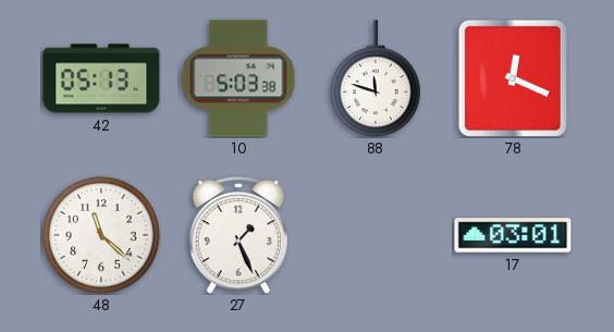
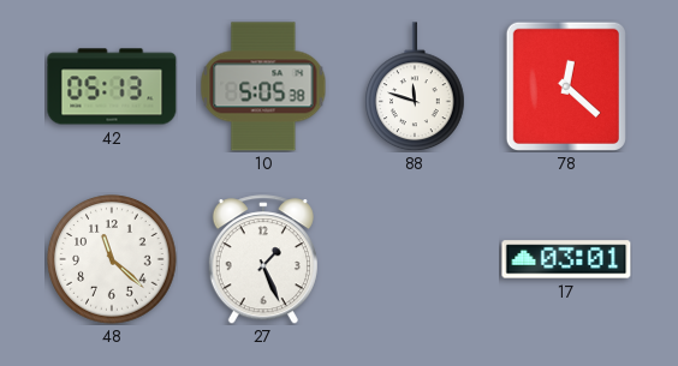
10: 5:03 -> 5:05
78: 12:19 -> 12:22
